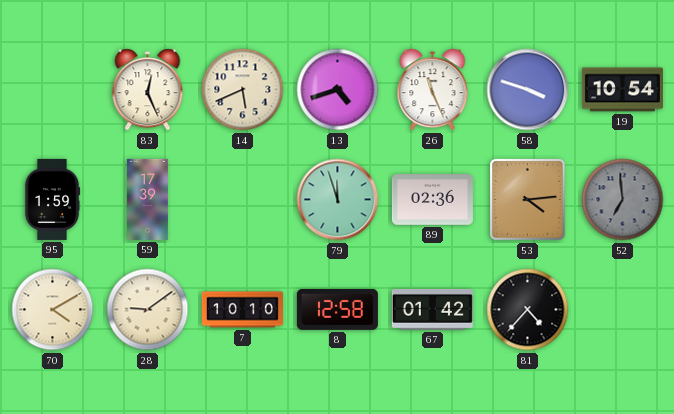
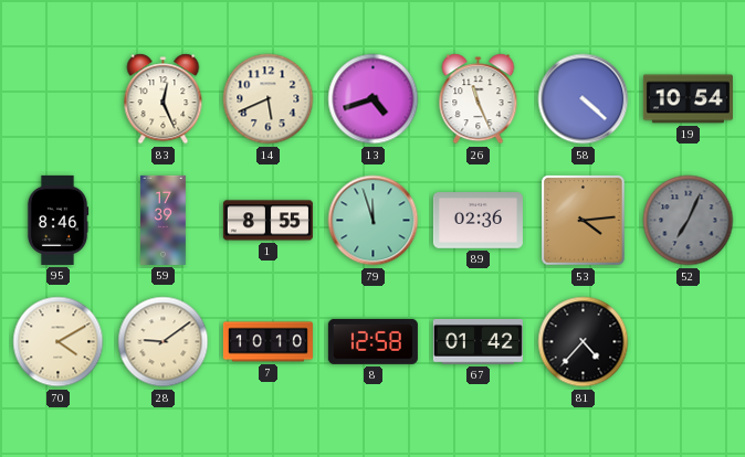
58: 3:48 -> 4:22
95: 1:59 -> 8:46
1: none -> 8:55
52: 6:59 -> 7:04
